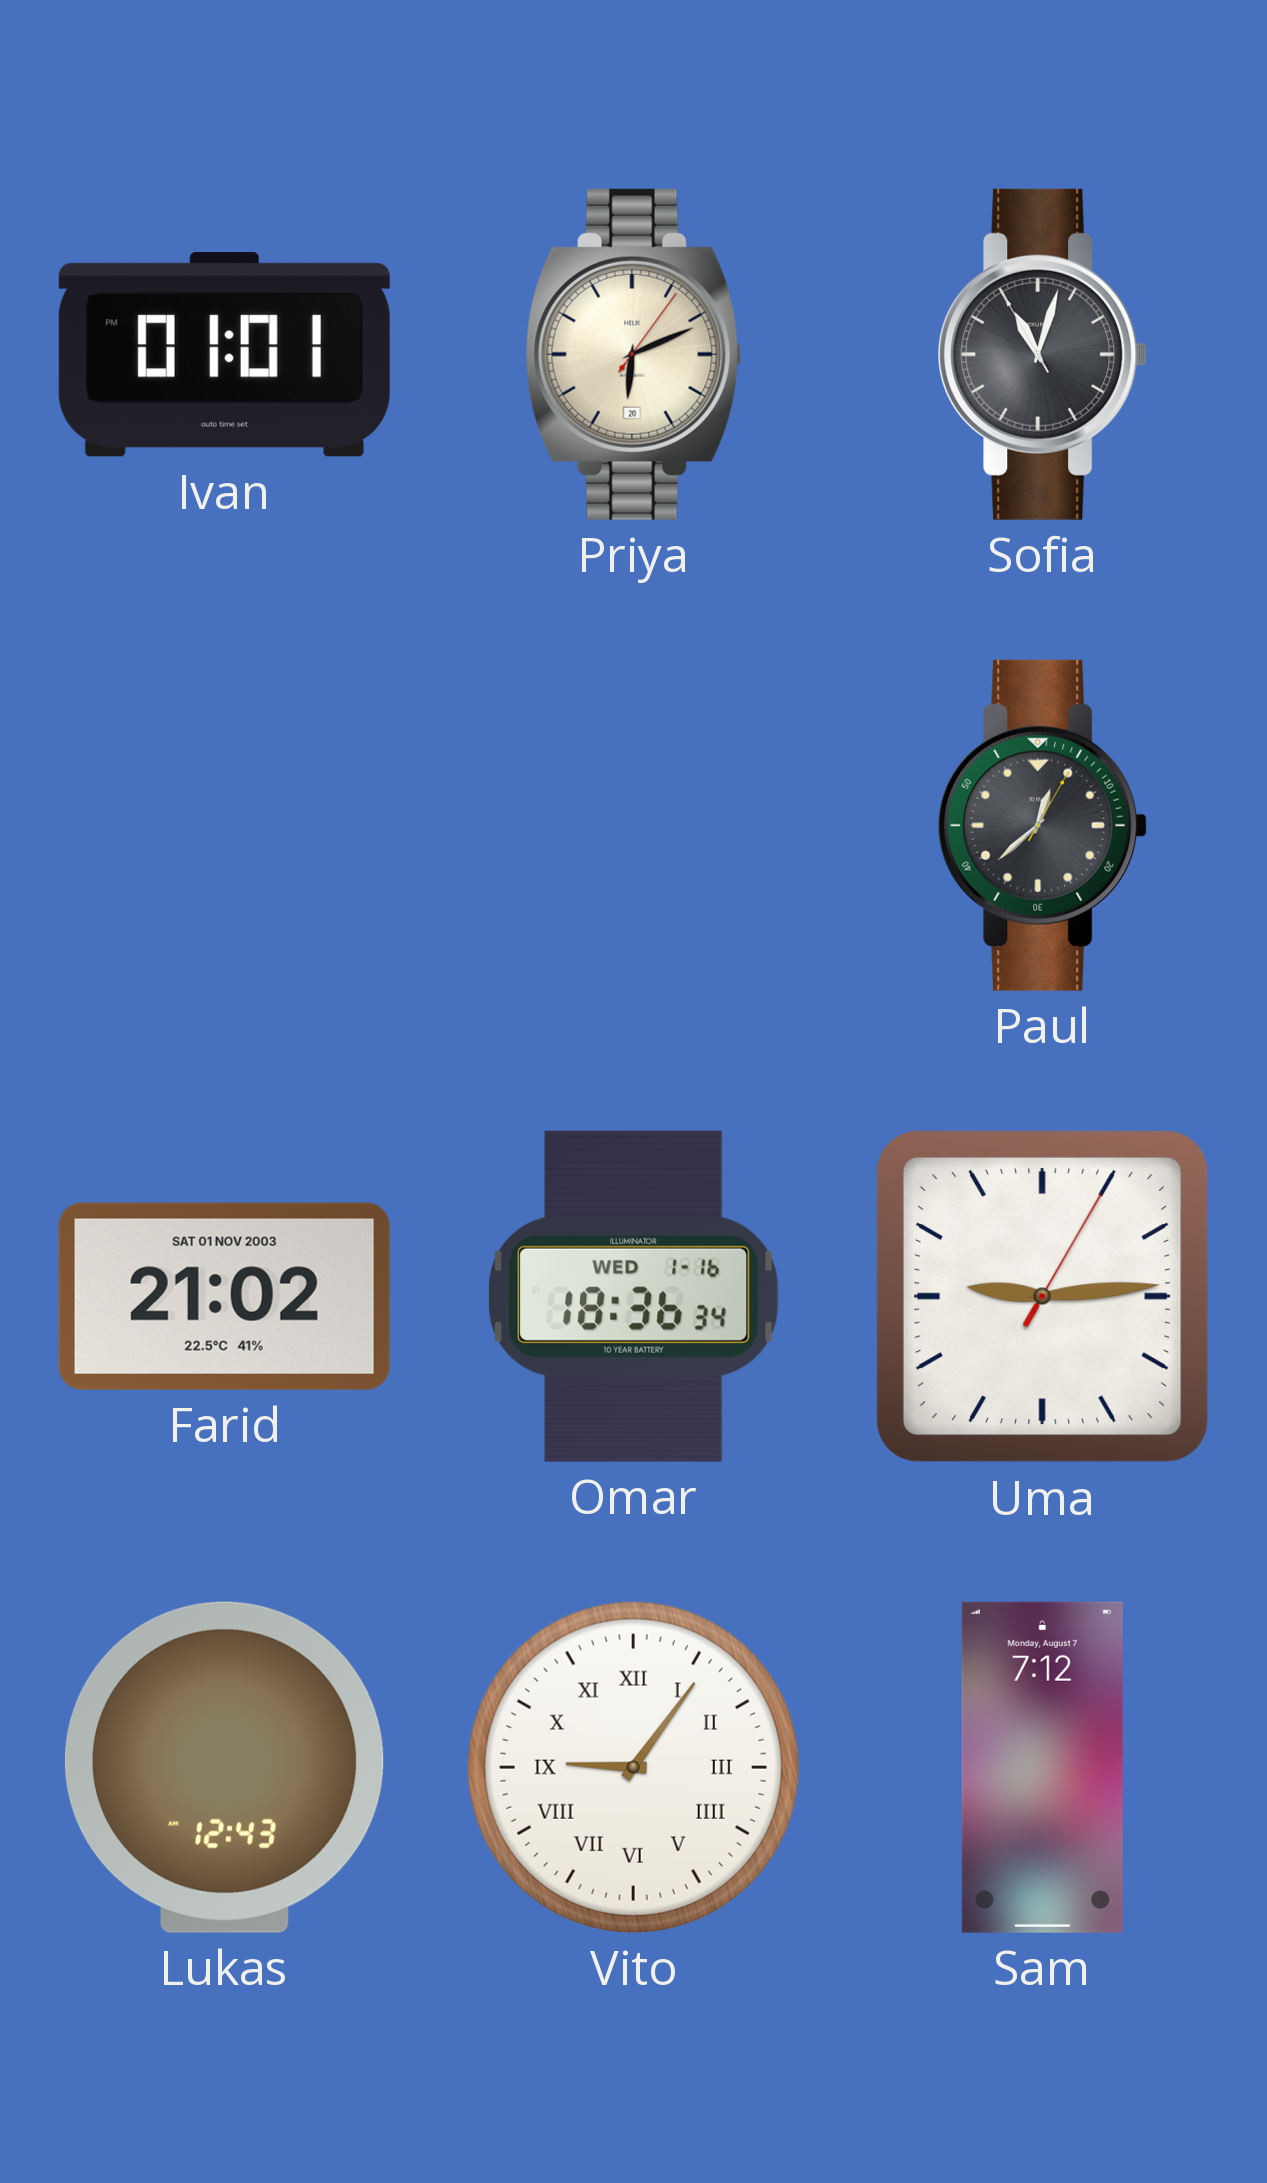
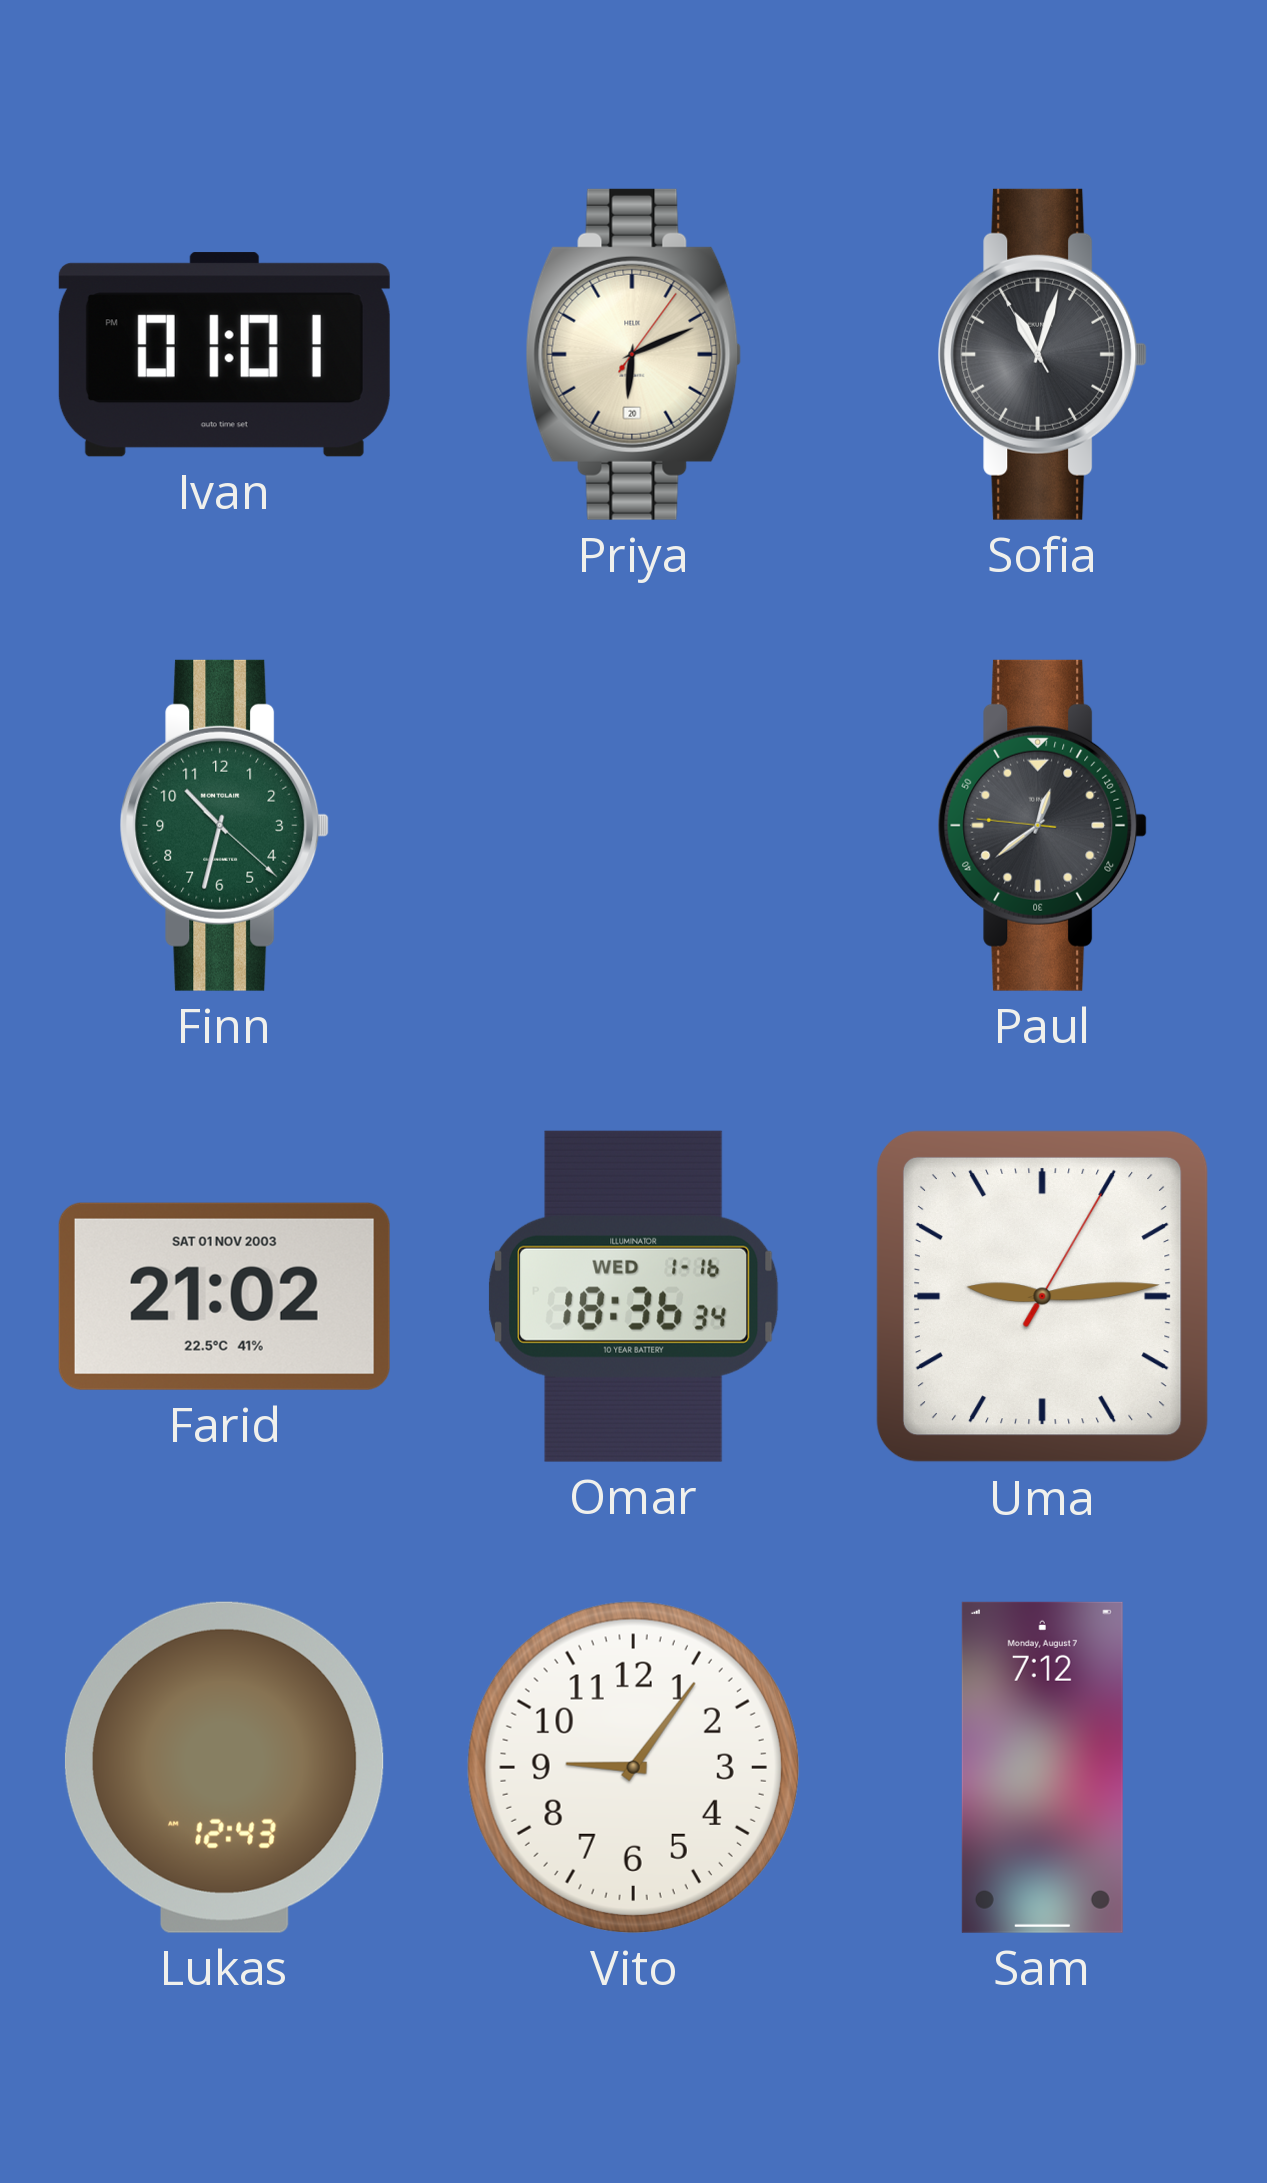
Finn: none -> 10:32
Paul: 12:38:05 -> 12:38:46
Vito numerals: Roman -> Arabic
